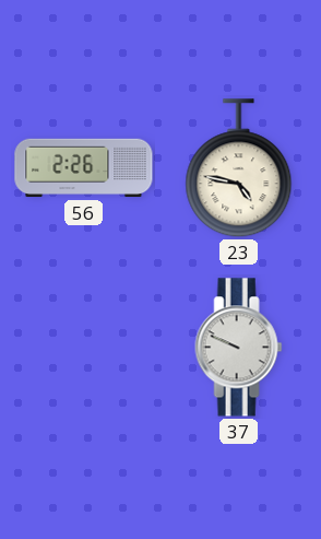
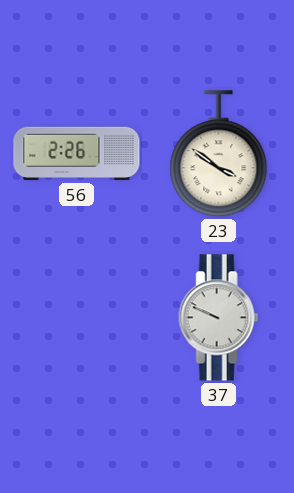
23: 4:47 -> 3:51
